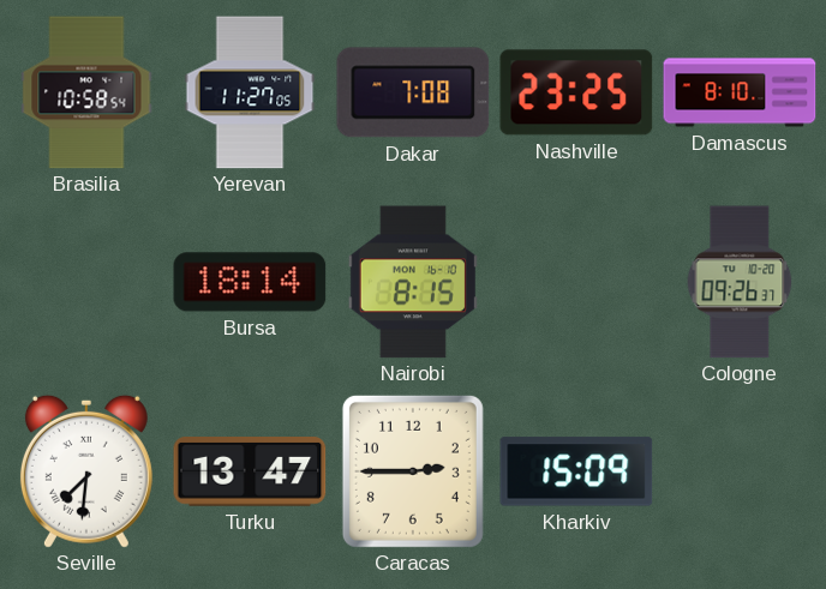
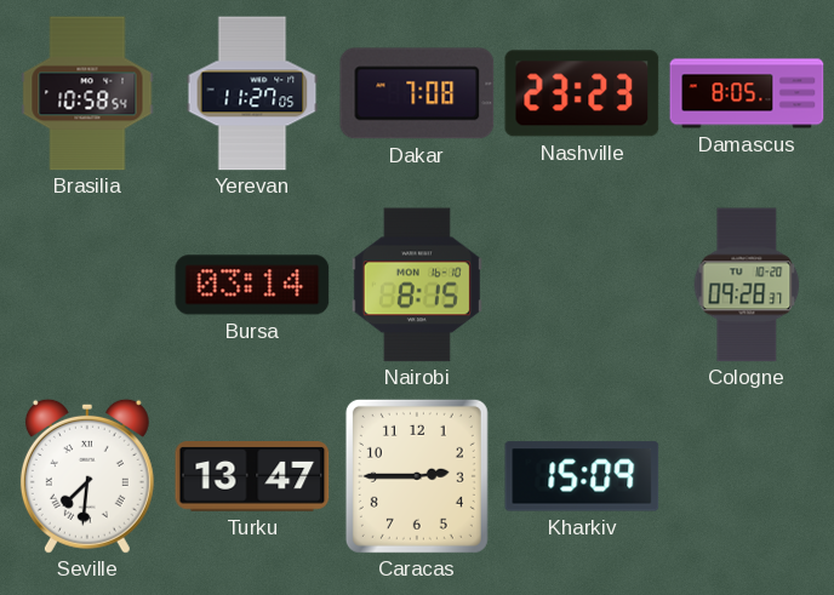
Nashville: 23:25 -> 23:23
Damascus: 8:10 -> 8:05
Bursa: 18:14 -> 03:14
Cologne: 09:26 -> 09:28
